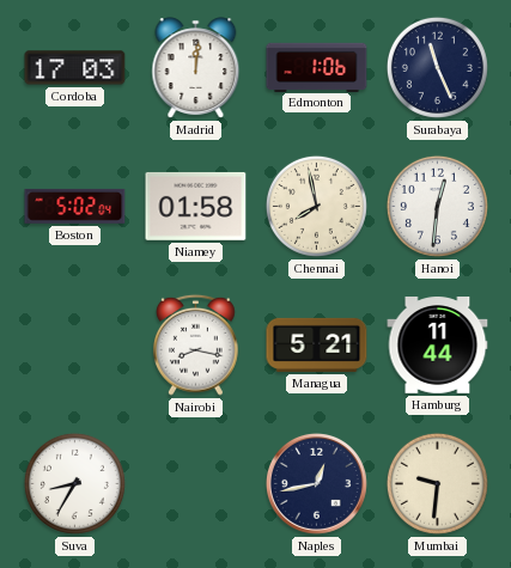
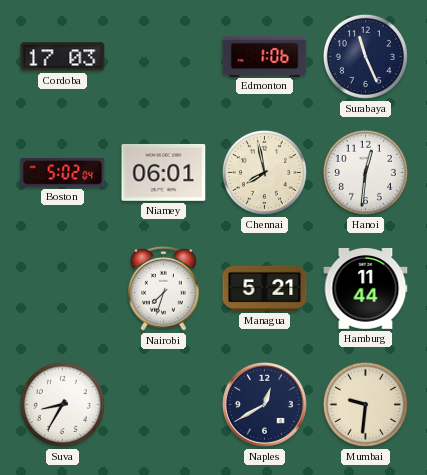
Madrid: 12:01 -> none
Niamey: 01:58 -> 06:01
Nairobi: 8:17 -> 7:33
Naples: 12:43 -> 12:40
